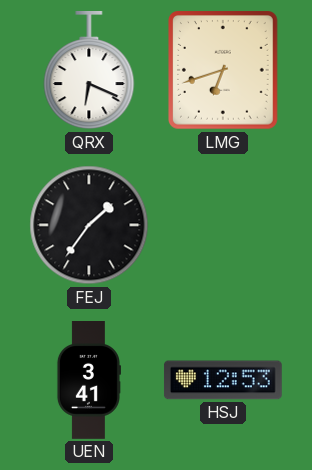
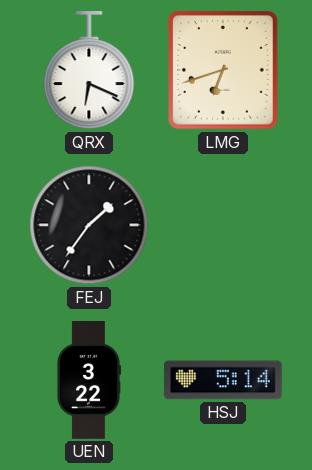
UEN: 3:41 -> 3:22
HSJ: 12:53 -> 5:14
